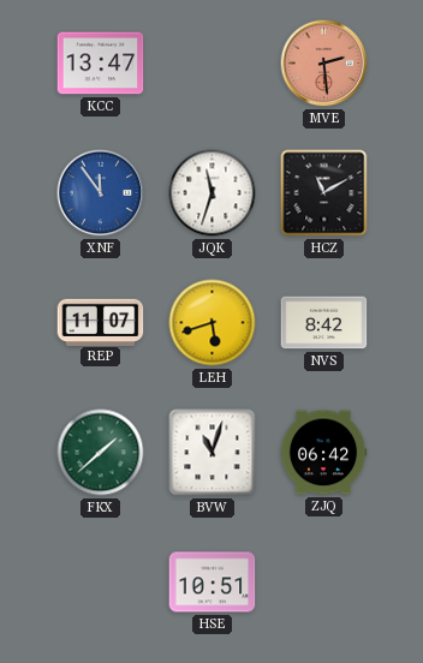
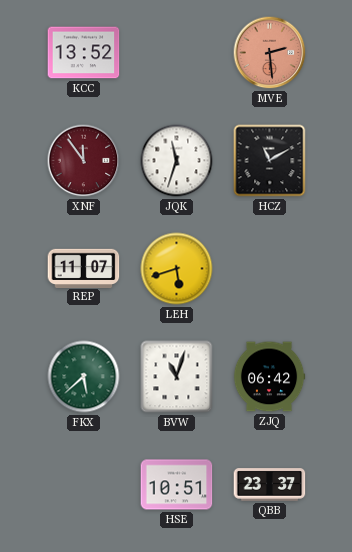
KCC: 13:47 -> 13:52
XNF dial: blue -> burgundy
NVS: 8:42 -> none
FKX: 1:38 -> 5:38
QBB: none -> 23:37
